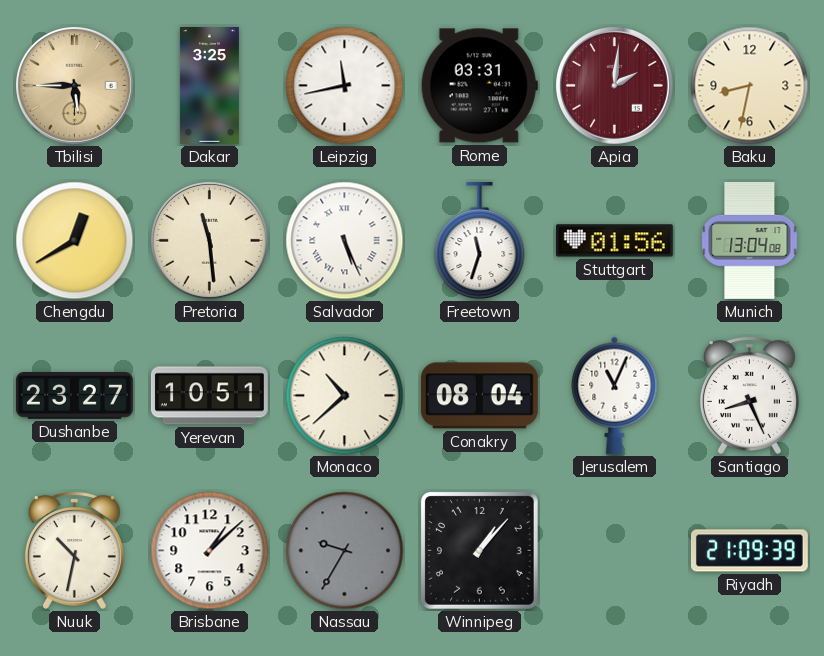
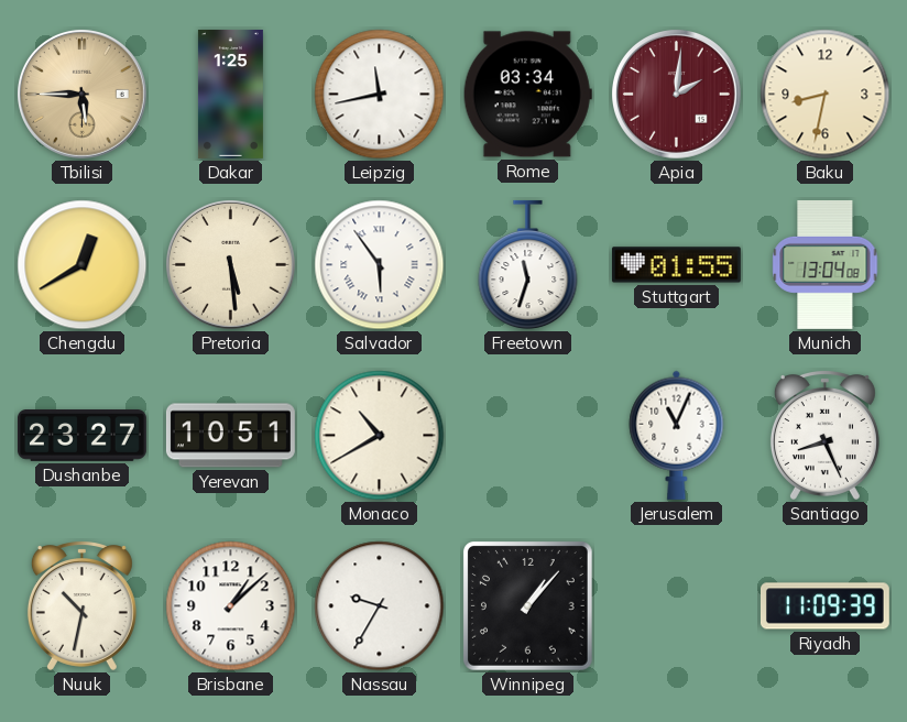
Dakar: 3:25 -> 1:25
Rome: 03:31 -> 03:34
Pretoria: 11:29 -> 5:29
Salvador: 5:26 -> 5:54
Stuttgart: 01:56 -> 01:55
Monaco: 10:38 -> 10:40
Conakry: 08:04 -> none
Nassau dial: grey -> white
Riyadh: 21:09 -> 11:09
